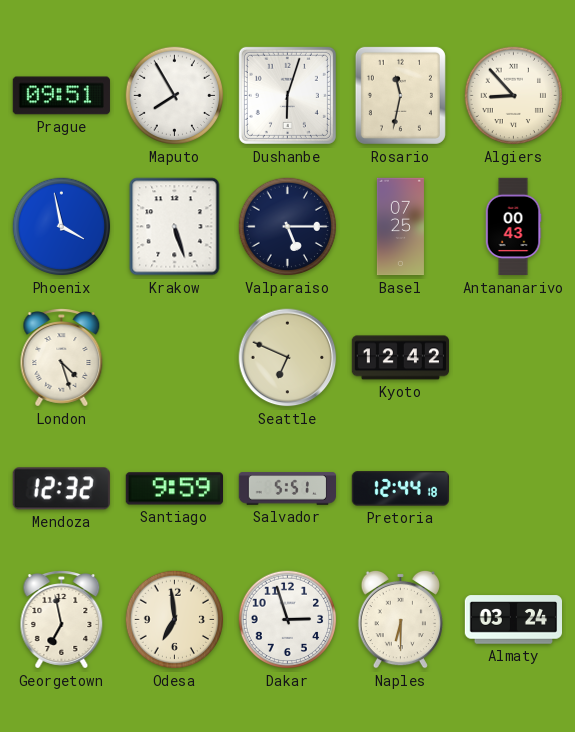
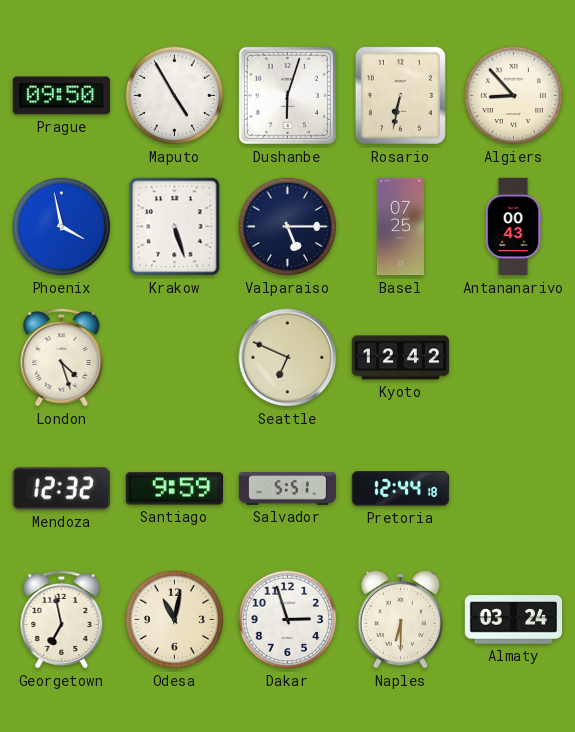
Prague: 09:51 -> 09:50
Maputo: 7:55 -> 4:55
Rosario: 11:32 -> 6:32
Odesa: 6:59 -> 11:02
